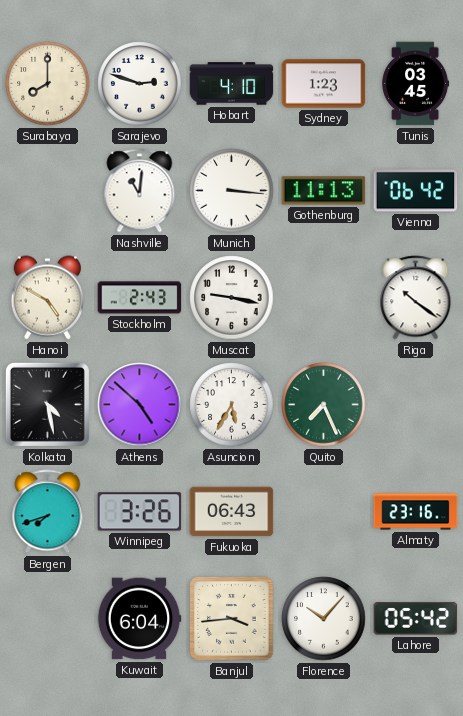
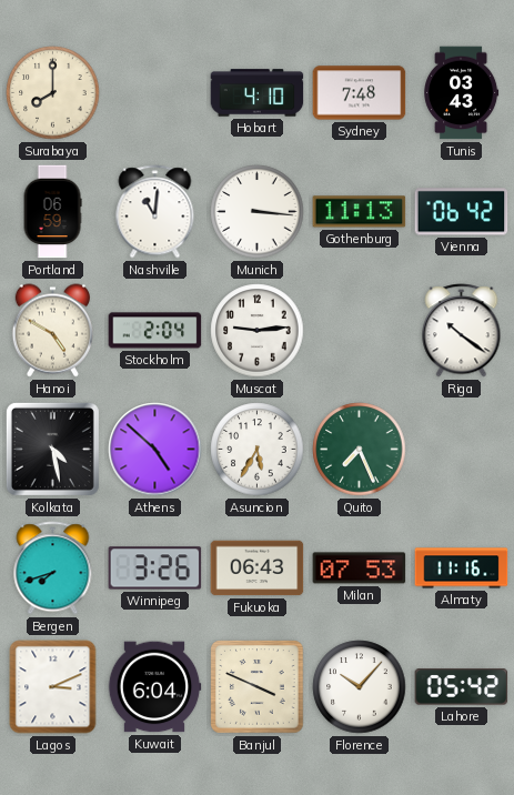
Sarajevo: 2:48 -> none
Sydney: 1:23 -> 7:48
Tunis: 03:45 -> 03:43
Portland: none -> 06:59
Stockholm: 2:43 -> 2:04
Muscat: 9:17 -> 9:14
Milan: none -> 07:53
Almaty: 23:16 -> 11:16
Lagos: none -> 3:11
Banjul: 3:44 -> 3:49
